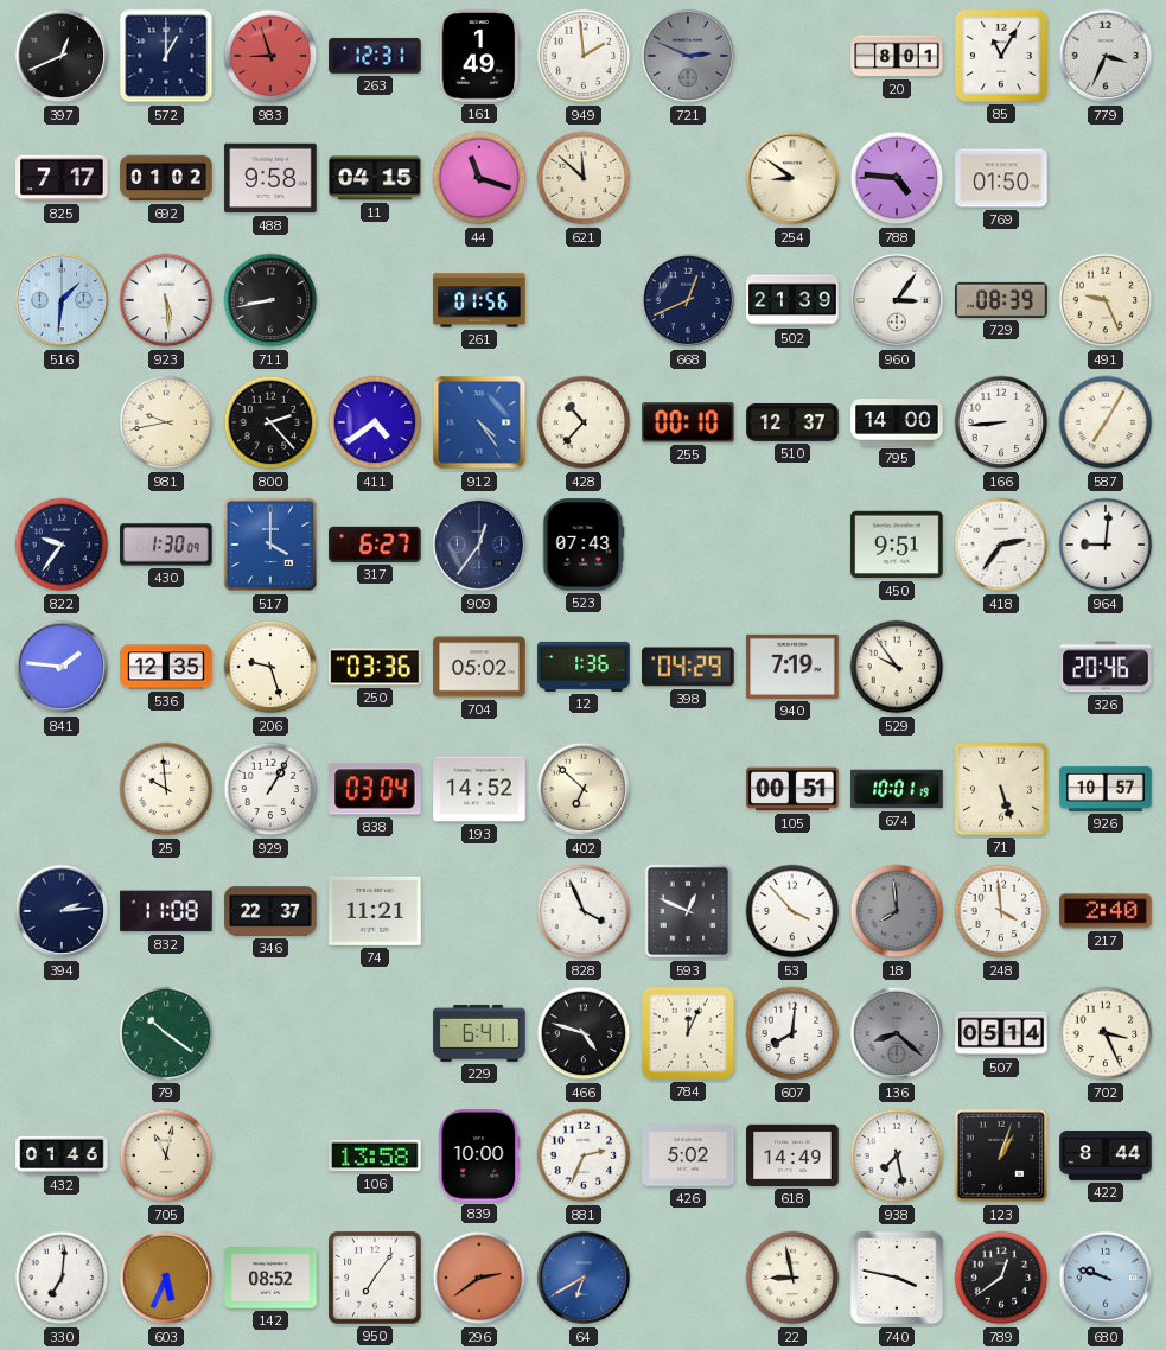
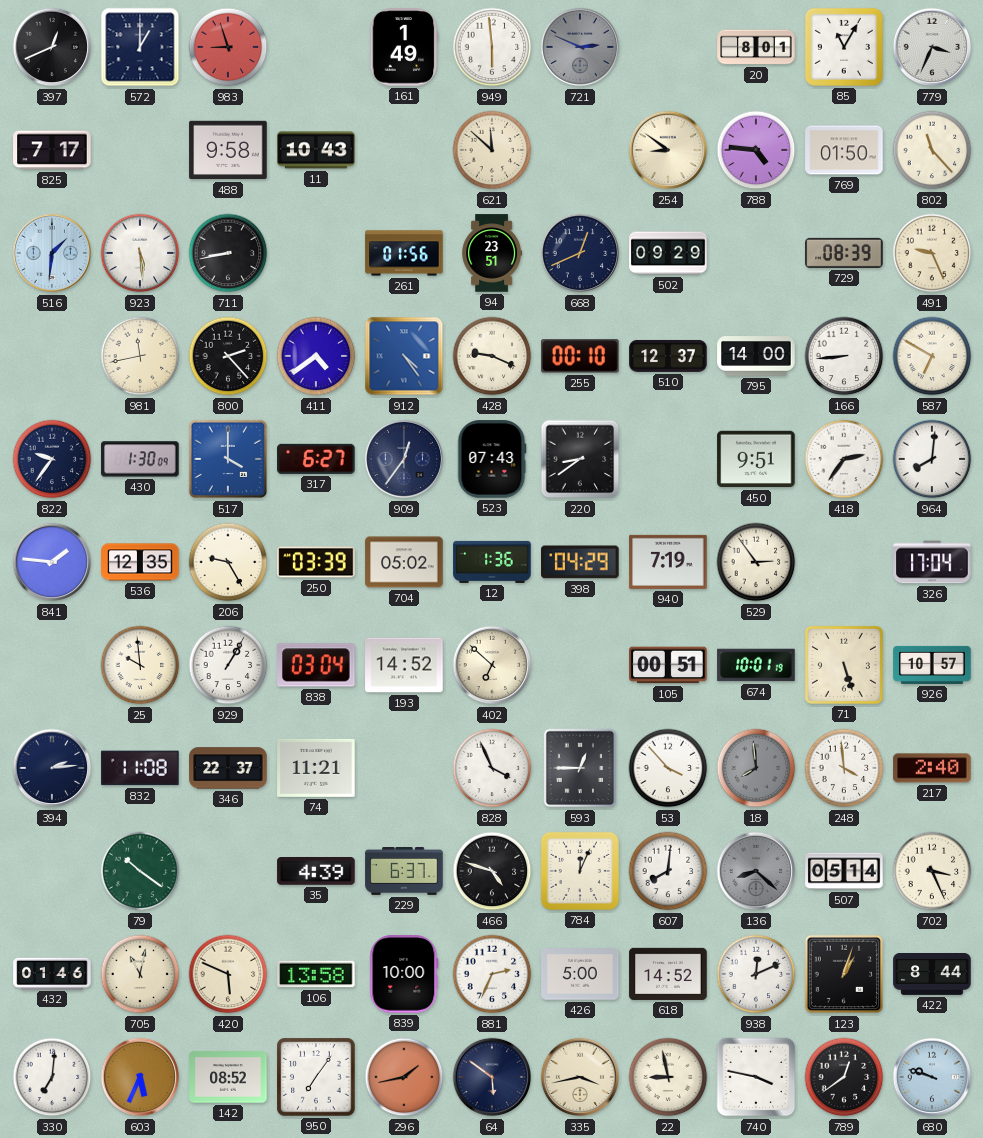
263: 12:31 -> none
949: 1:59 -> 5:59
692: 01:02 -> none
11: 04:15 -> 10:43
44: 11:18 -> none
802: none -> 11:23
94: none -> 23:51
502: 21:39 -> 09:29
960: 3:06 -> none
981: 9:43 -> 11:43
428: 10:37 -> 9:19
587: 7:05 -> 6:50
220: none -> 8:39
964: 9:01 -> 8:01
206: 9:27 -> 9:25
250: 03:36 -> 03:39
529: 9:54 -> 2:54
326: 20:46 -> 17:04
593: 12:49 -> 12:45
35: none -> 4:39
229: 6:41 -> 6:37
420: none -> 5:49
426: 5:02 -> 5:00
618: 14:49 -> 14:52
938: 7:28 -> 12:11
296: 2:39 -> 1:43
64: 6:40 -> 5:51
64 dial: blue -> navy
335: none -> 3:43
